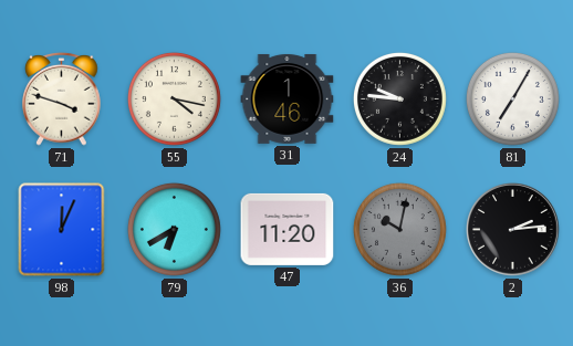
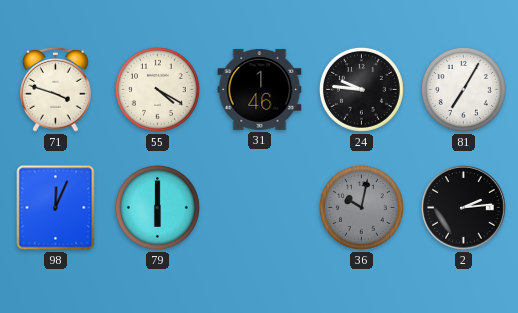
55: 4:17 -> 4:20
79: 6:40 -> 6:00
47: 11:20 -> none
